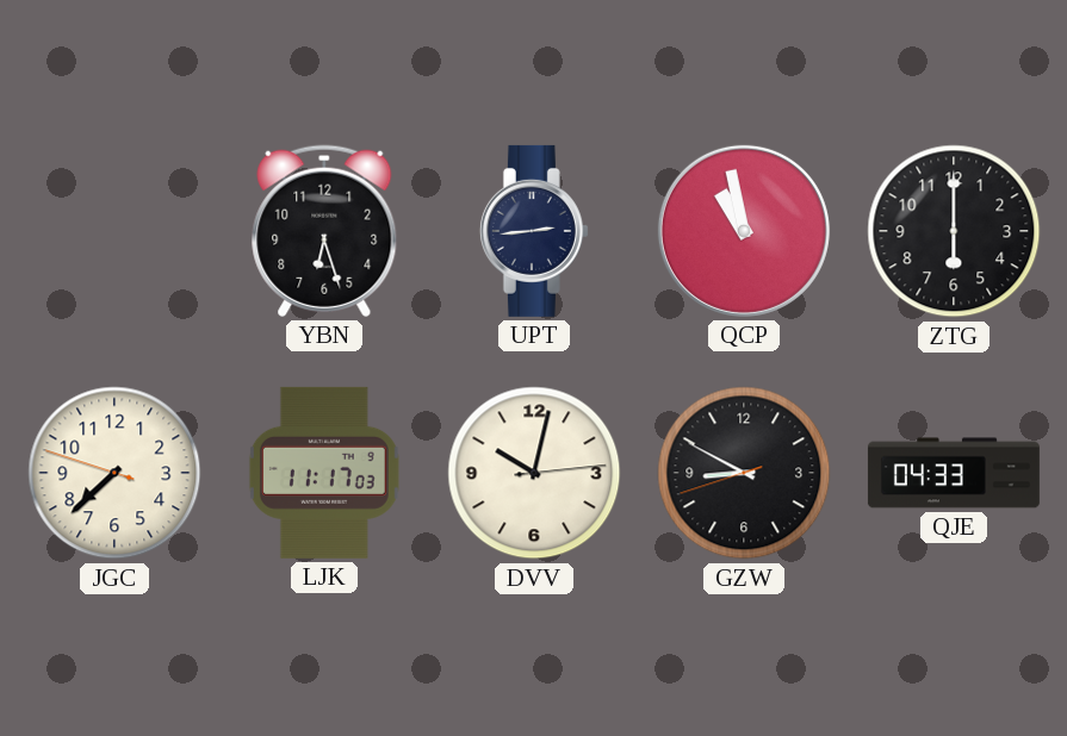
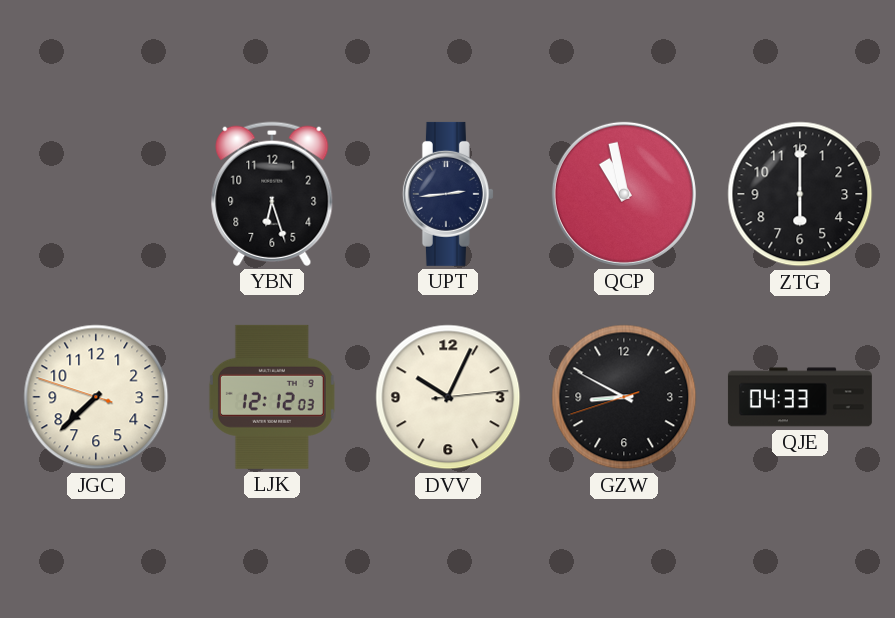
LJK: 11:17 -> 12:12
DVV: 10:02 -> 10:04
